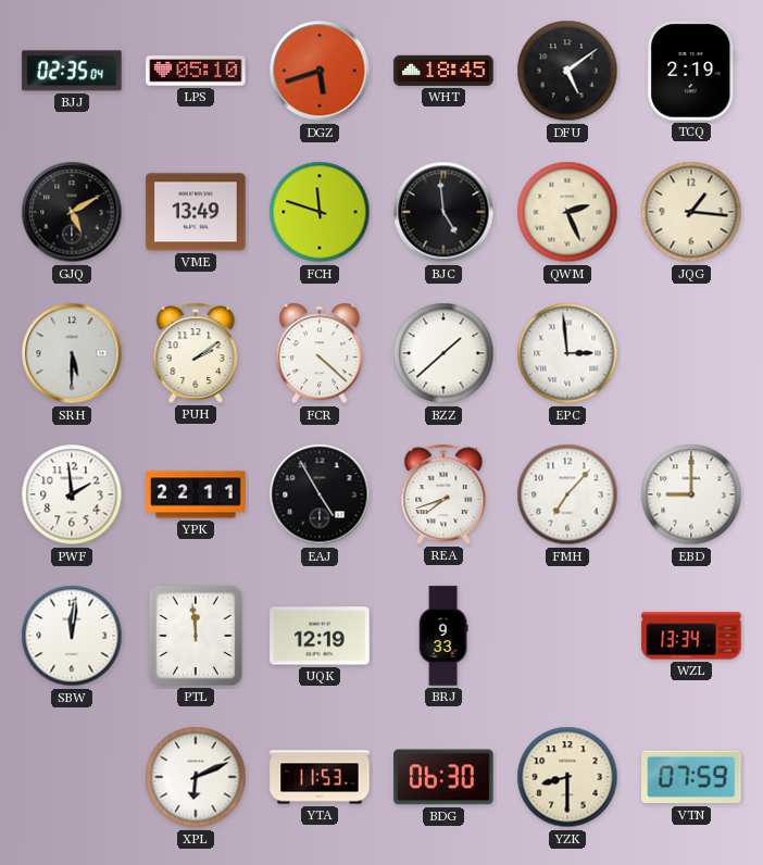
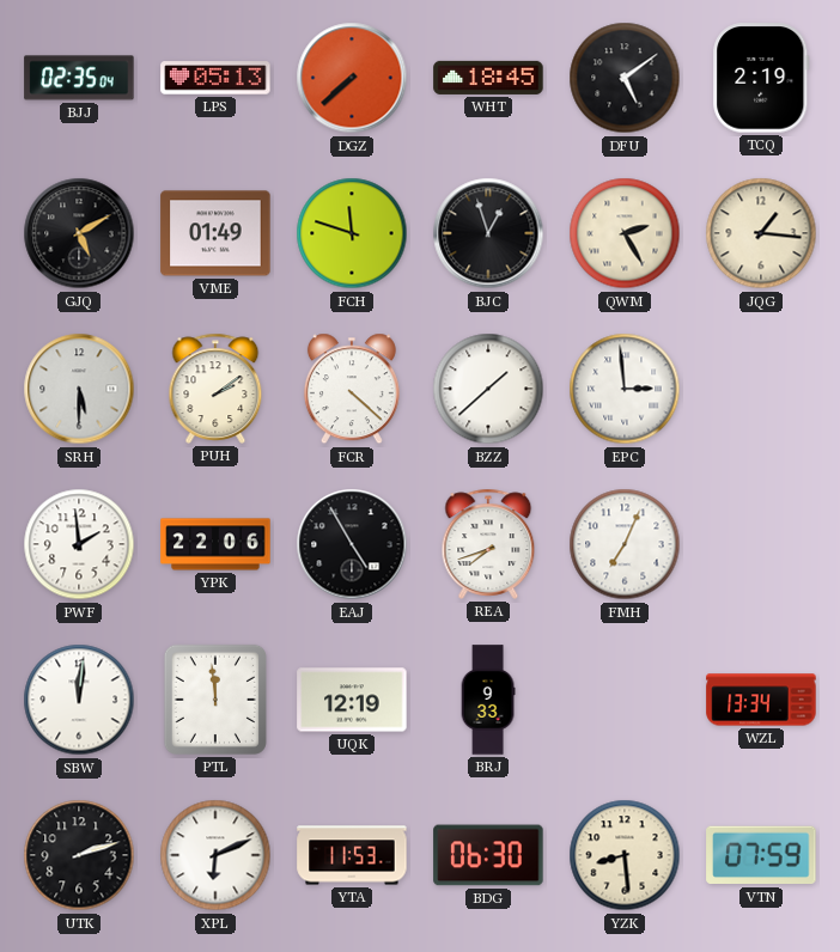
LPS: 05:10 -> 05:13
DGZ: 5:42 -> 7:38
VME: 13:49 -> 01:49
BJC: 4:59 -> 12:57
QWM: 2:26 -> 2:25
YPK: 22:11 -> 22:06
FMH: 7:07 -> 7:04
EBD: 9:00 -> none
UTK: none -> 2:12
YZK: 8:30 -> 8:29
